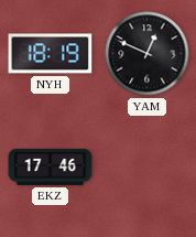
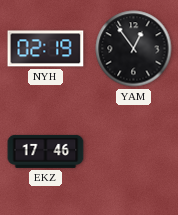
NYH: 18:19 -> 02:19
YAM: 12:49 -> 12:54
